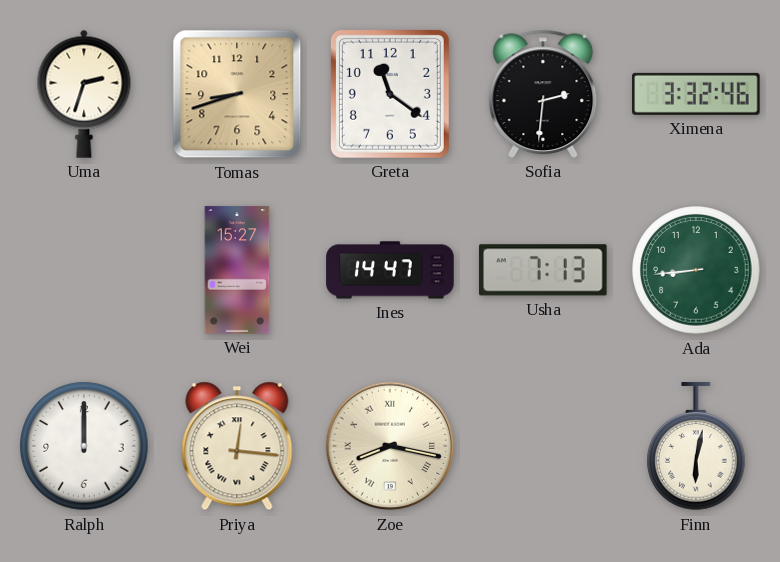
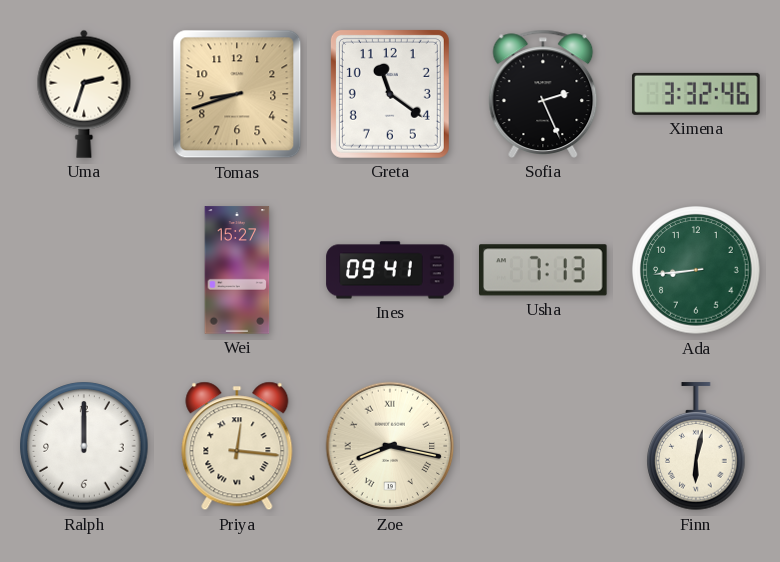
Sofia: 2:31 -> 2:26
Ines: 14:47 -> 09:41
